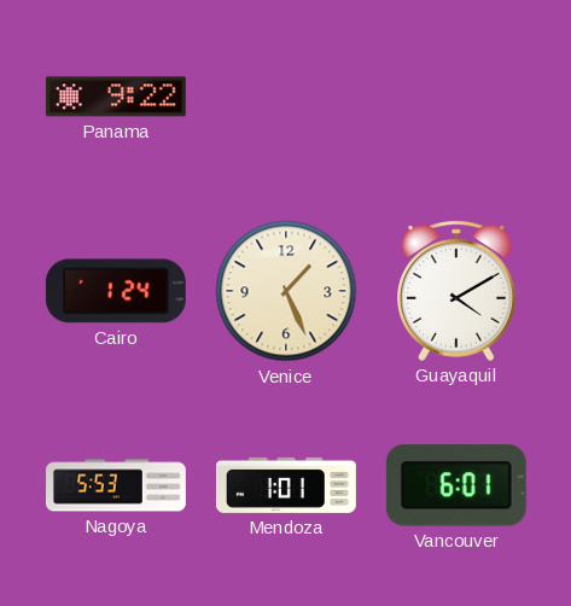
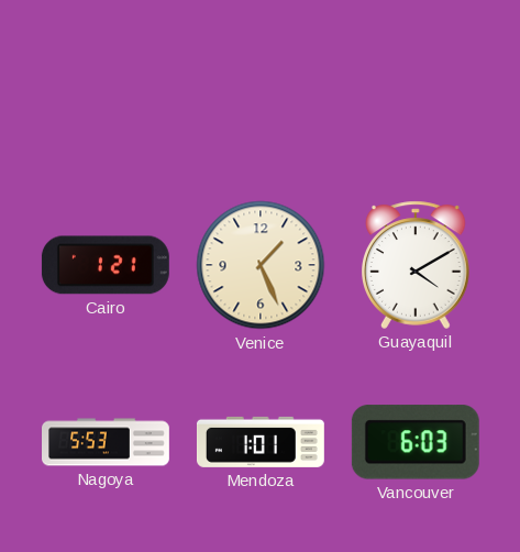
Panama: 9:22 -> none
Cairo: 1:24 -> 1:21
Vancouver: 6:01 -> 6:03
